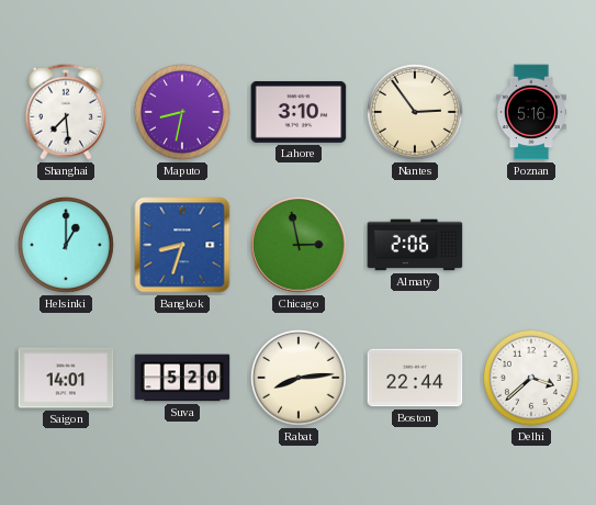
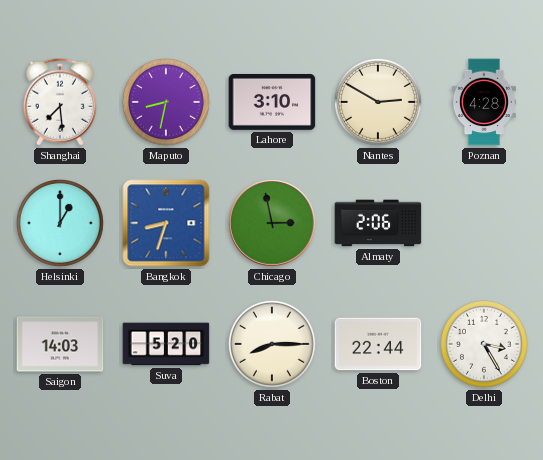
Nantes: 2:54 -> 2:50
Poznan: 5:16 -> 4:28
Saigon: 14:01 -> 14:03
Rabat: 8:14 -> 8:15
Delhi: 3:38 -> 3:25
